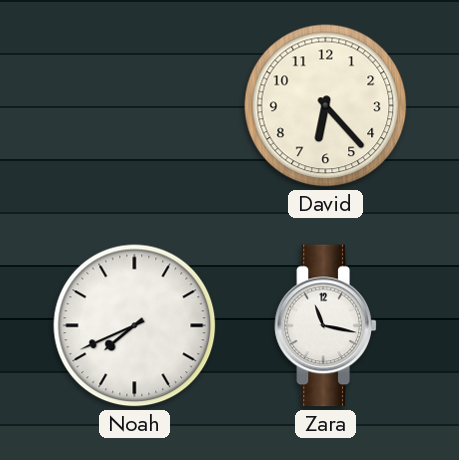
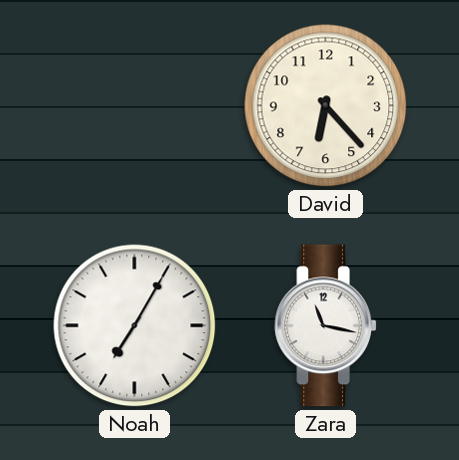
Noah: 7:41 -> 7:05
